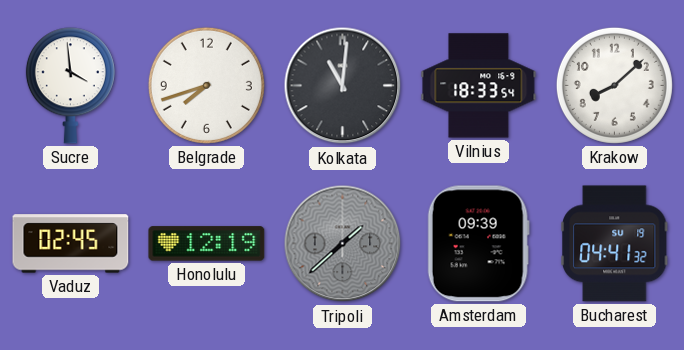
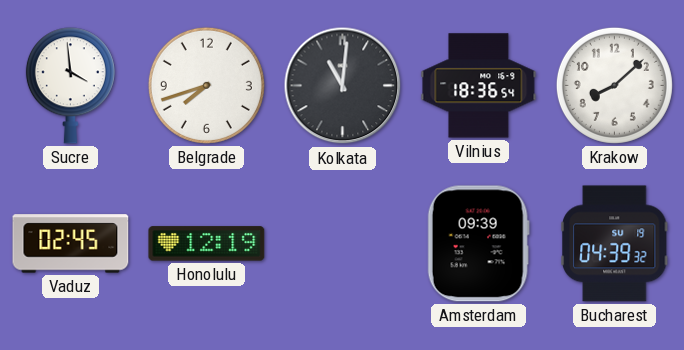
Vilnius: 18:33 -> 18:36
Tripoli: 1:38 -> none
Bucharest: 04:41 -> 04:39
